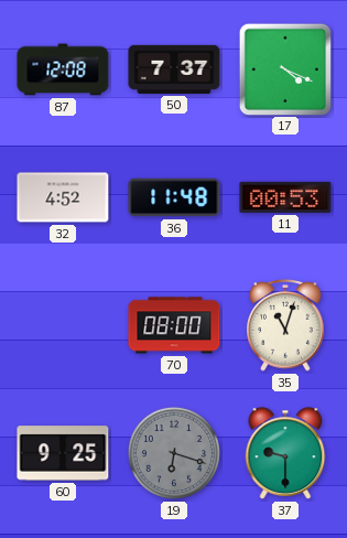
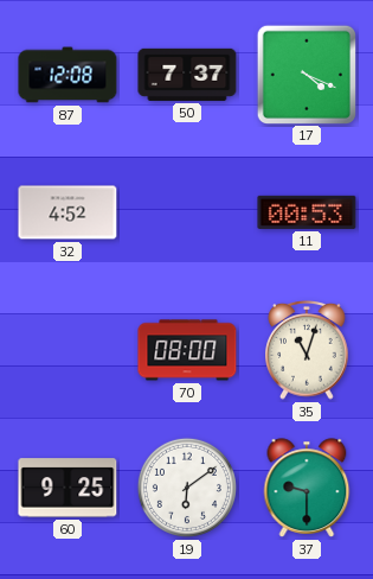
36: 11:48 -> none
19: 6:18 -> 6:09
19 dial: grey -> white
